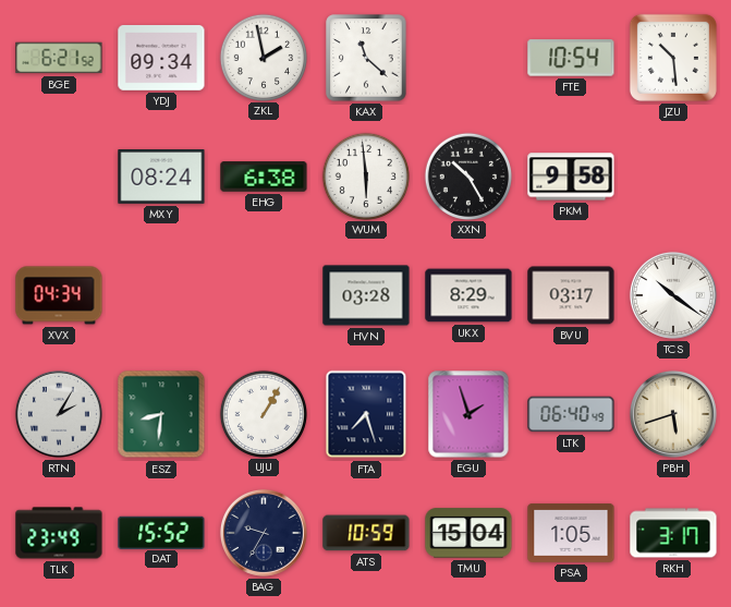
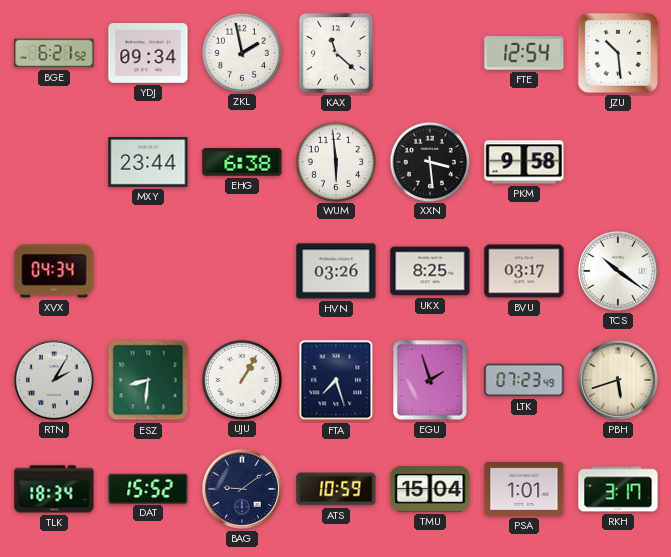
FTE: 10:54 -> 12:54
MXY: 08:24 -> 23:44
XXN: 10:25 -> 3:29
HVN: 03:28 -> 03:26
UKX: 8:29 -> 8:25
LTK: 06:40 -> 07:23
TLK: 23:49 -> 18:34
BAG: 9:35 -> 9:09
PSA: 1:05 -> 1:01
